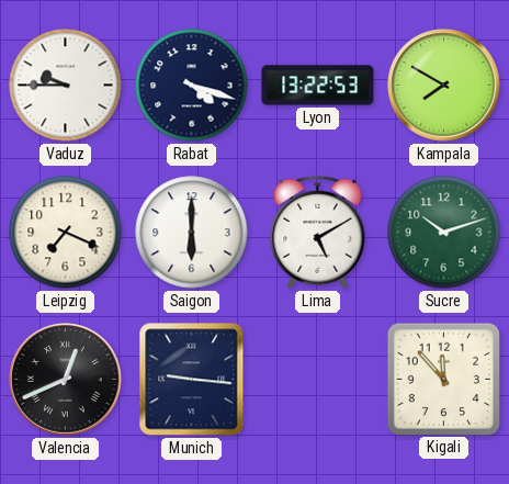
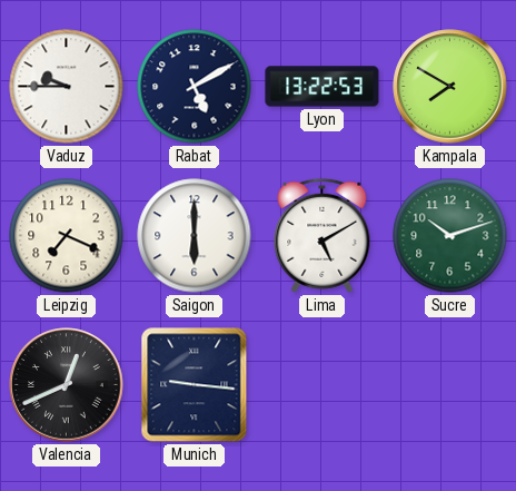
Rabat: 4:18 -> 5:10
Kigali: 11:53 -> none
